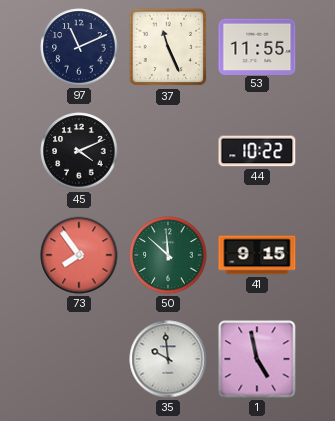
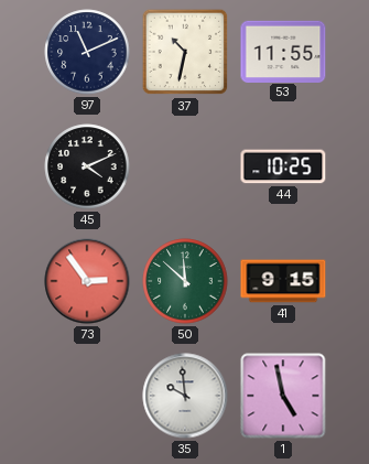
37: 11:26 -> 10:32
44: 10:22 -> 10:25
73: 7:54 -> 2:54
